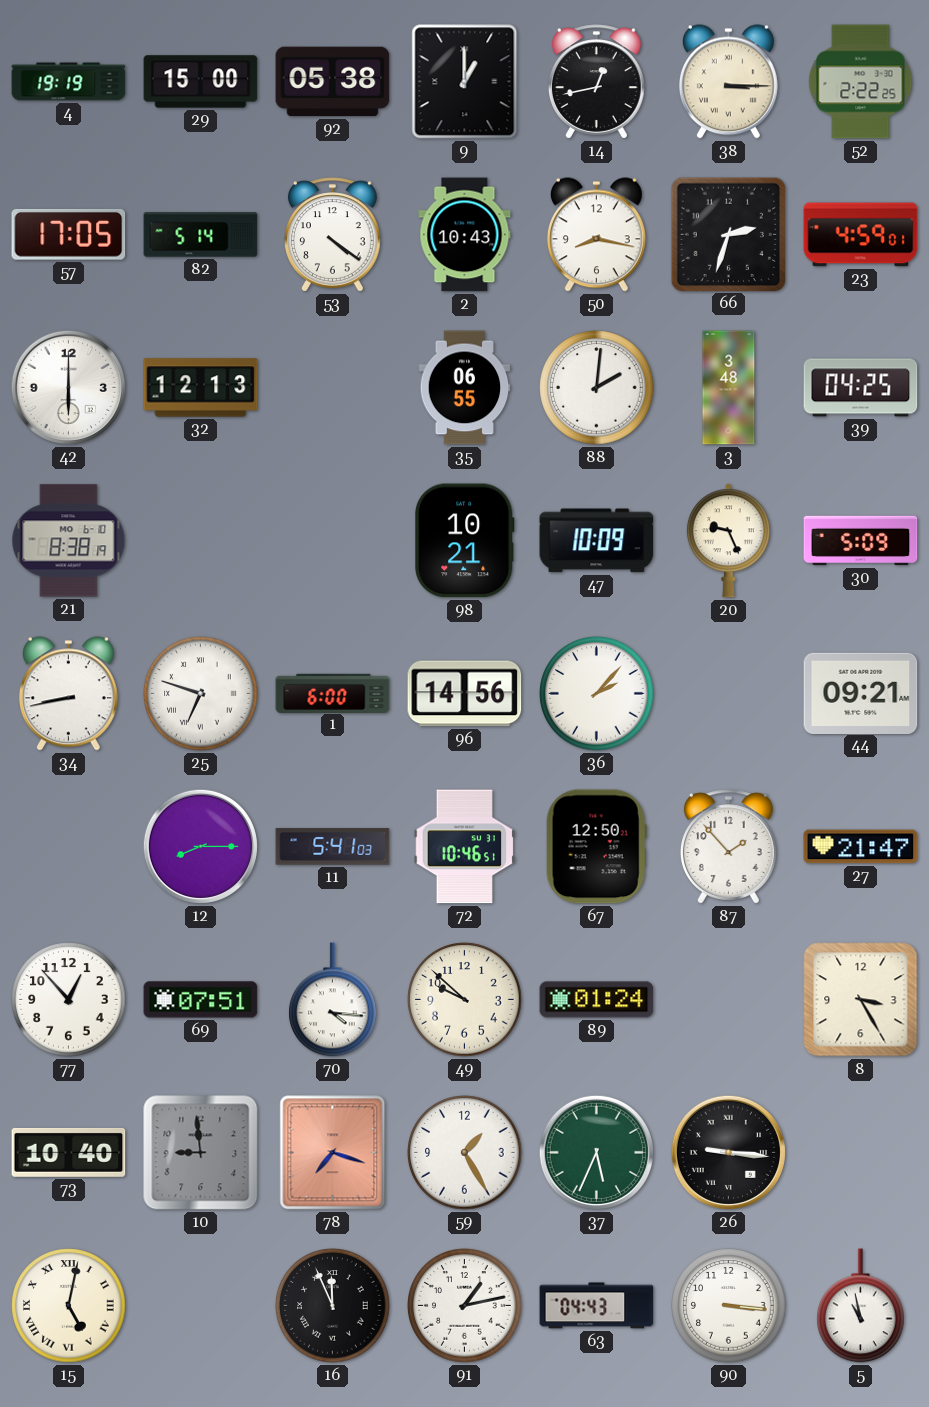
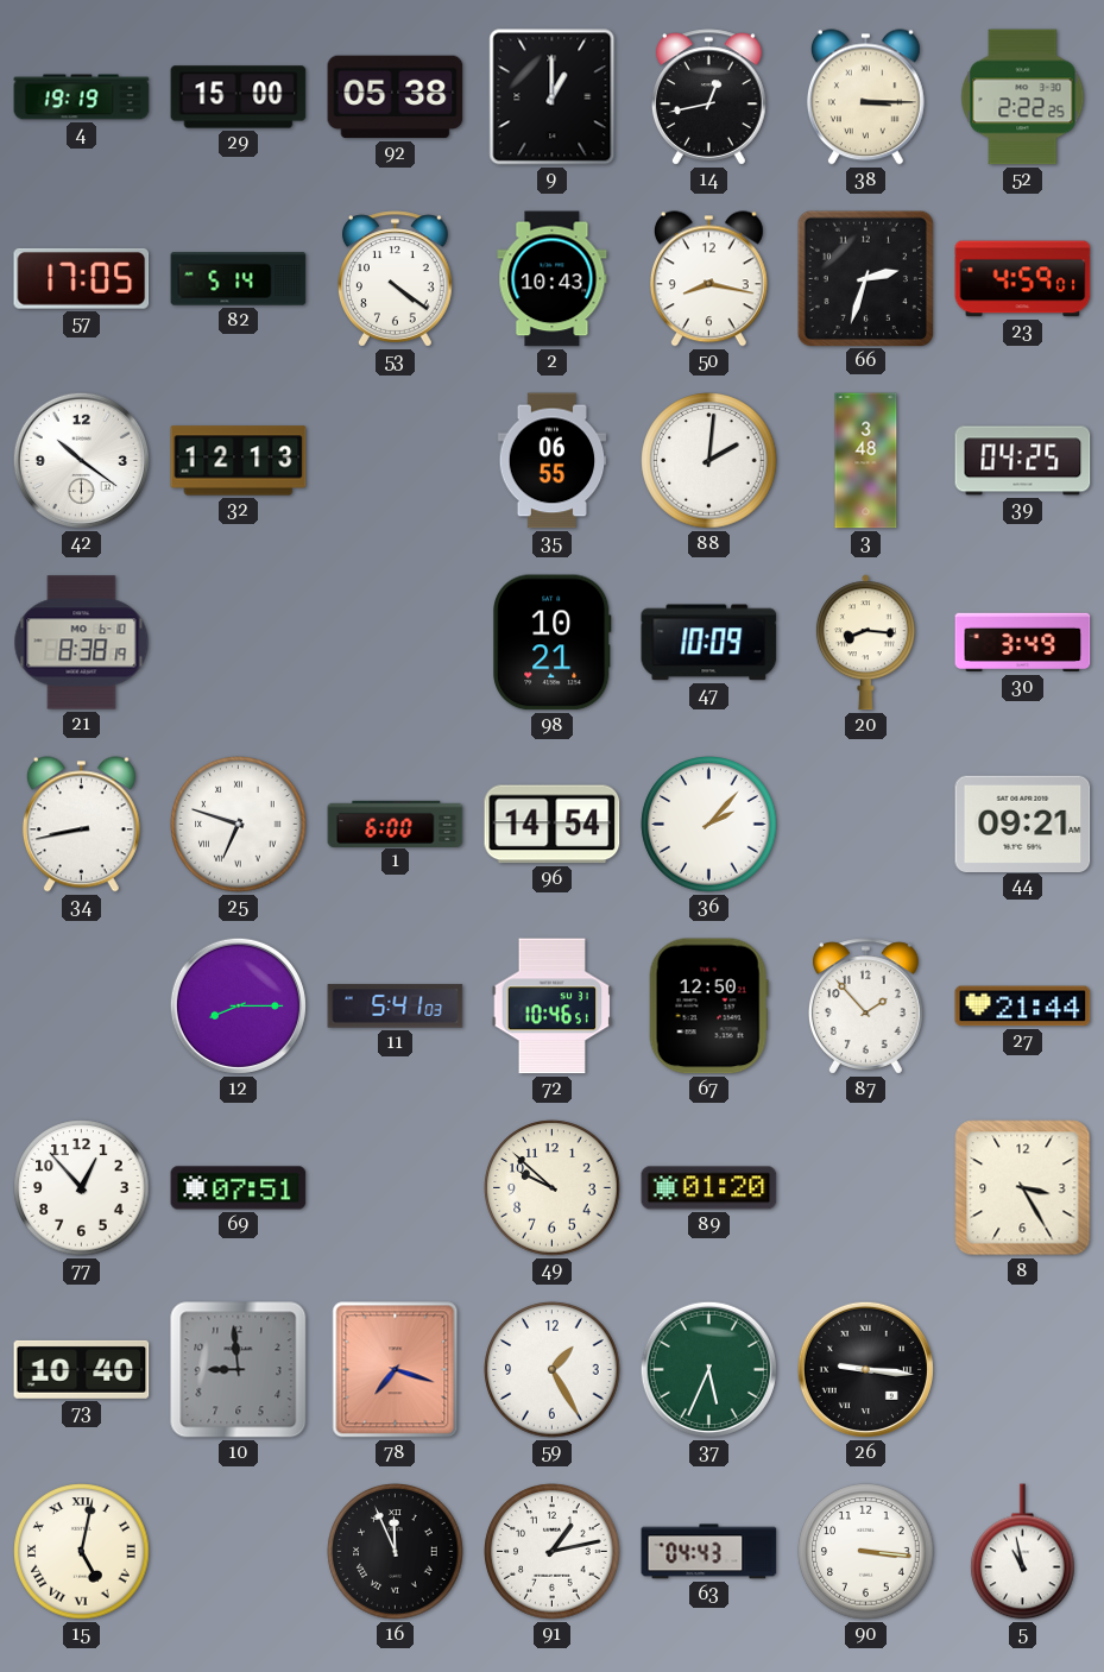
42: 6:00 -> 10:21
20: 9:26 -> 8:16
30: 5:09 -> 3:49
96: 14:56 -> 14:54
27: 21:47 -> 21:44
70: 4:16 -> none
89: 01:24 -> 01:20
